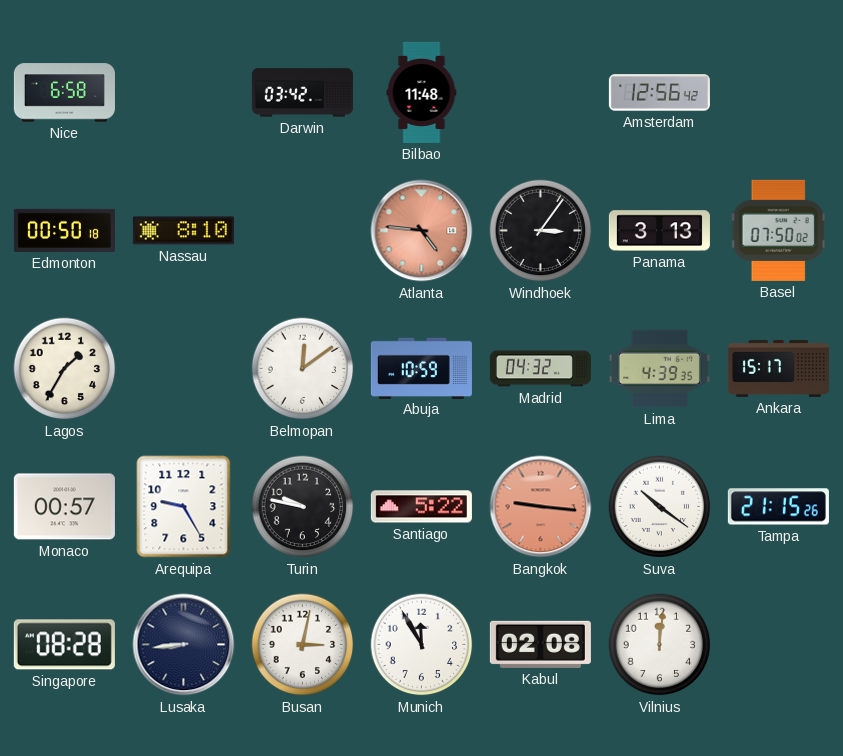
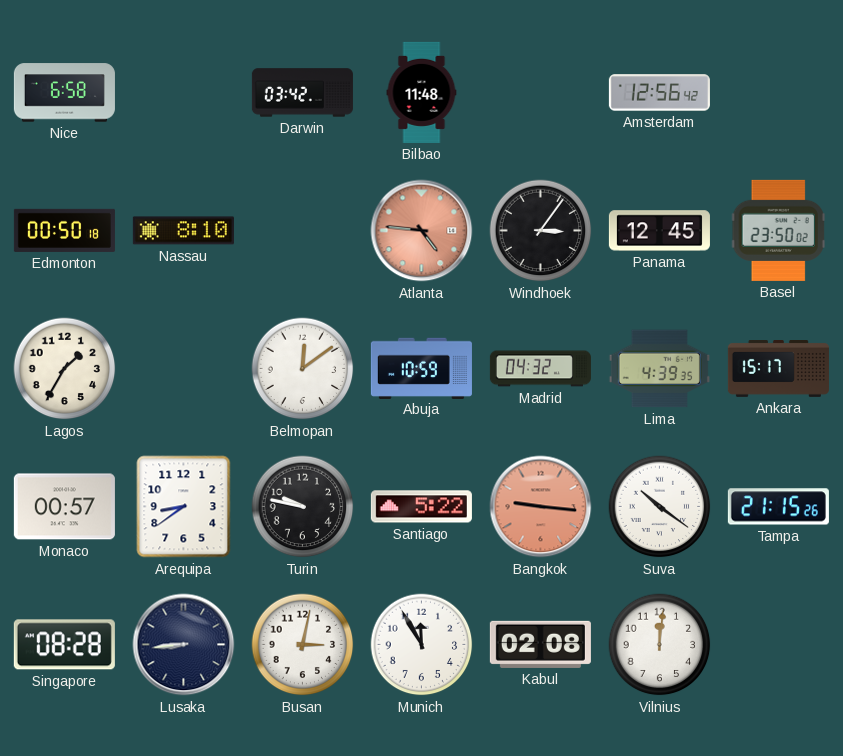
Panama: 3:13 -> 12:45
Basel: 07:50 -> 23:50
Arequipa: 9:25 -> 8:39
